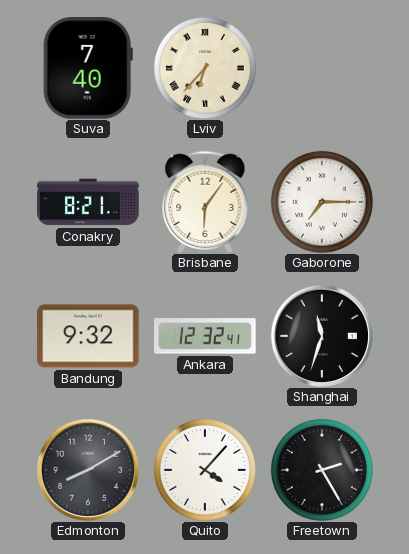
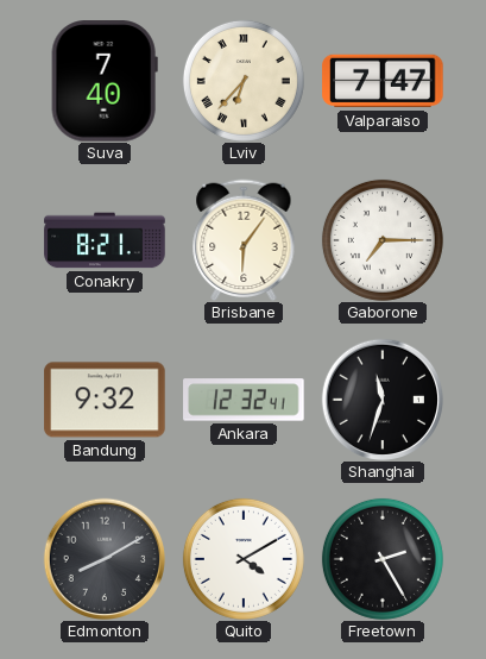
Valparaiso: none -> 7:47
Quito: 4:07 -> 4:10
